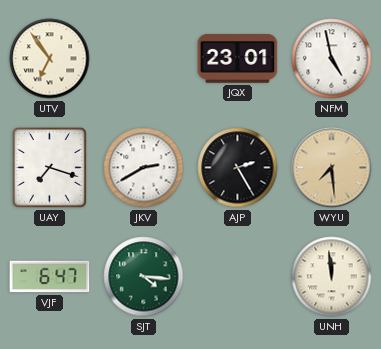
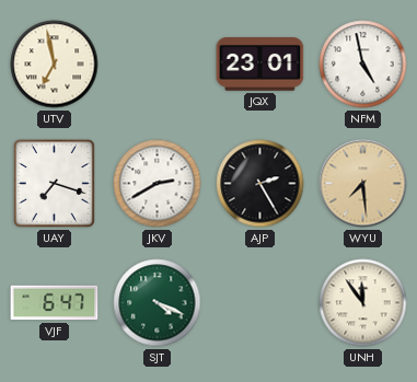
UTV: 6:54 -> 6:58
SJT: 4:16 -> 4:19
UNH: 11:59 -> 11:54
